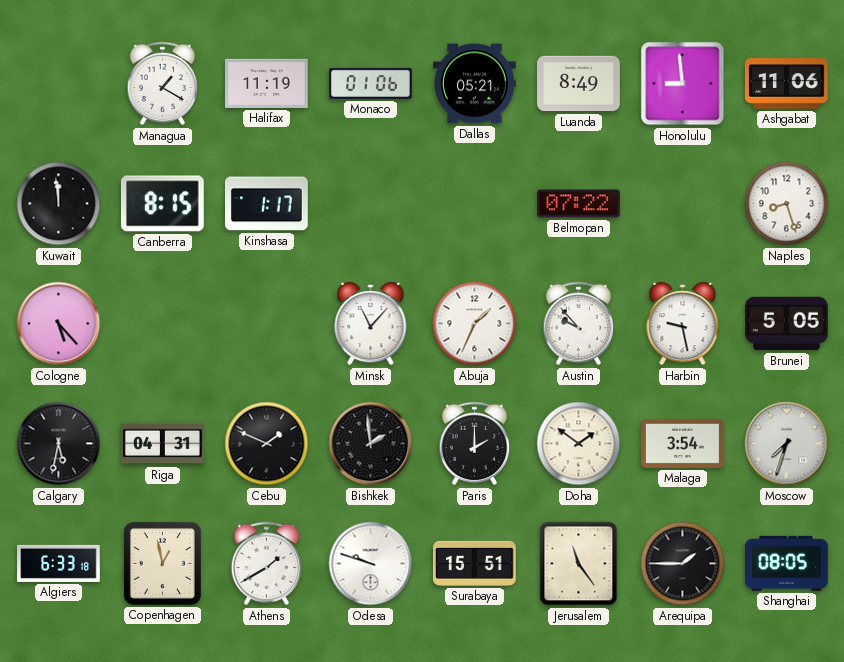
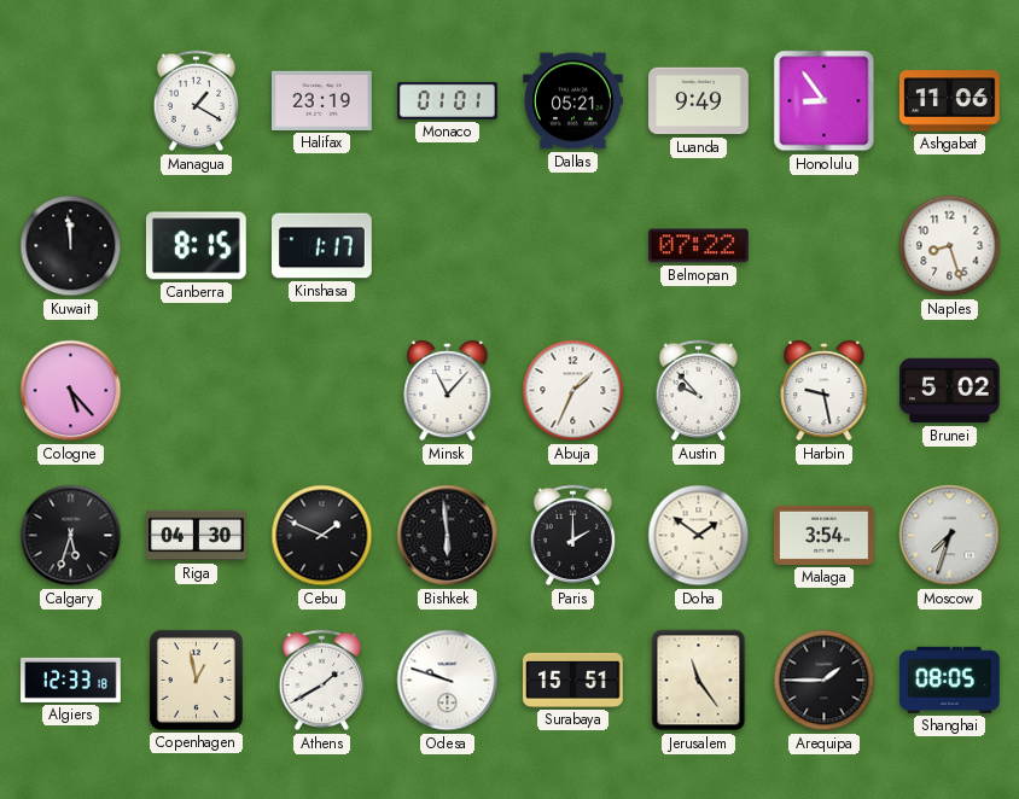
Halifax: 11:19 -> 23:19
Monaco: 01:06 -> 01:01
Luanda: 8:49 -> 9:49
Honolulu: 8:59 -> 8:54
Brunei: 5:05 -> 5:02
Calgary: 5:32 -> 5:33
Riga: 04:31 -> 04:30
Bishkek: 1:59 -> 5:59
Algiers: 6:33 -> 12:33
